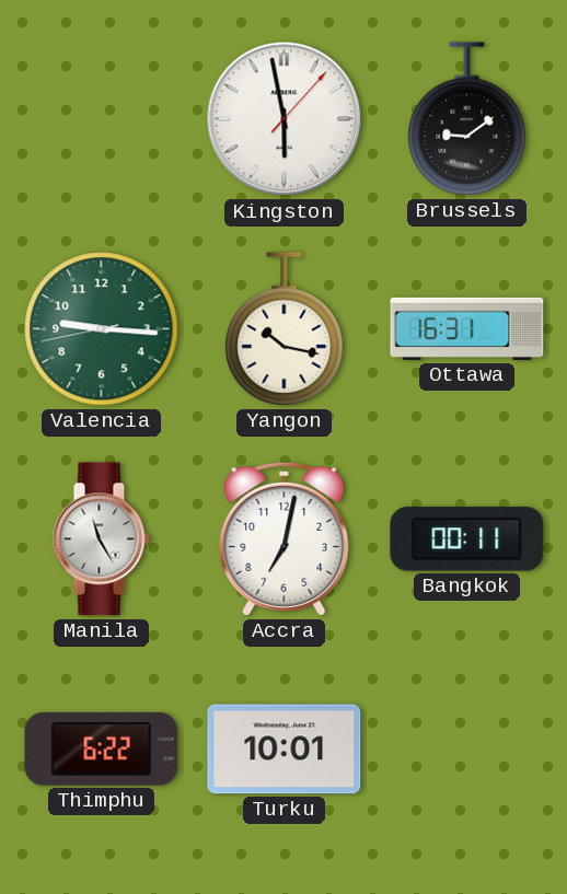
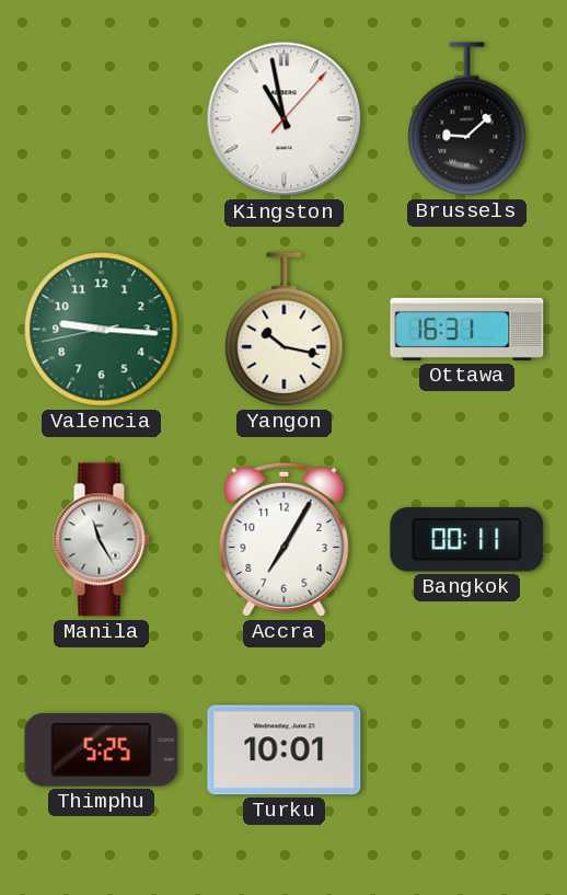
Kingston: 5:58 -> 10:58
Brussels: 9:09 -> 9:08
Accra: 7:02 -> 7:05
Thimphu: 6:22 -> 5:25
